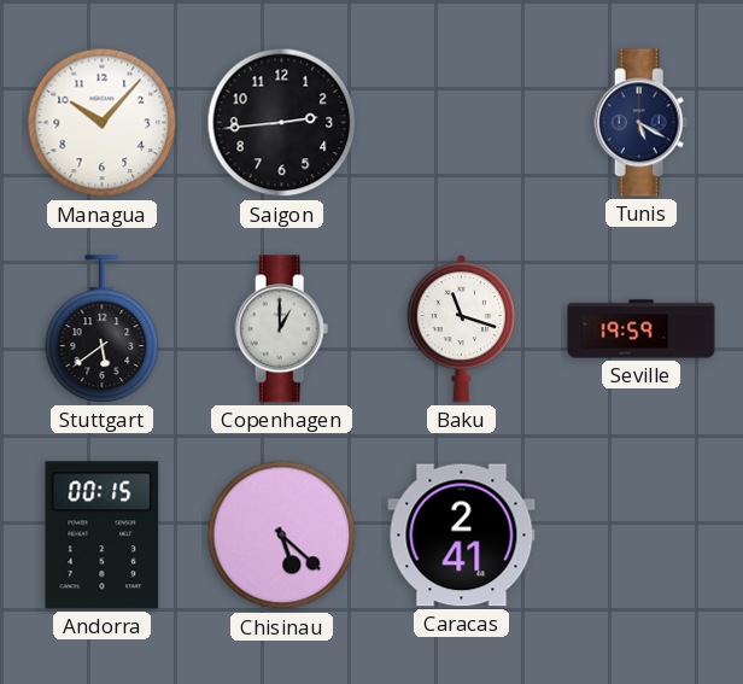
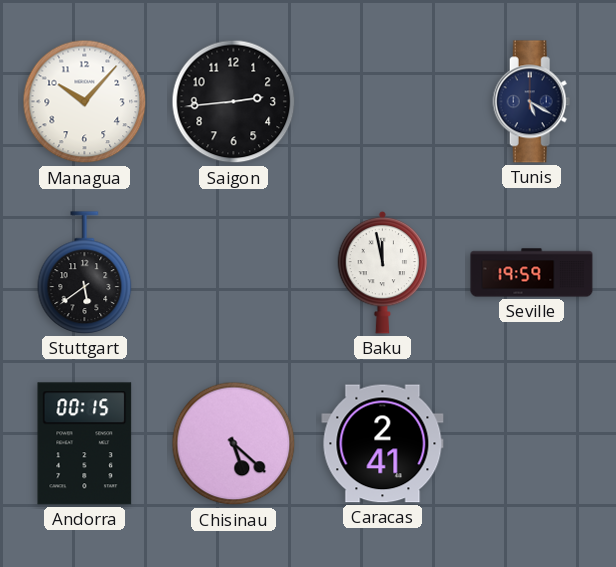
Copenhagen: 1:00 -> none
Baku: 11:18 -> 11:58
